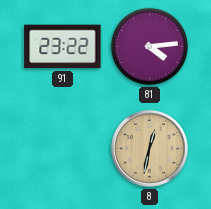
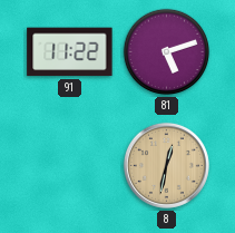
91: 23:22 -> 11:22
81: 4:14 -> 5:12
